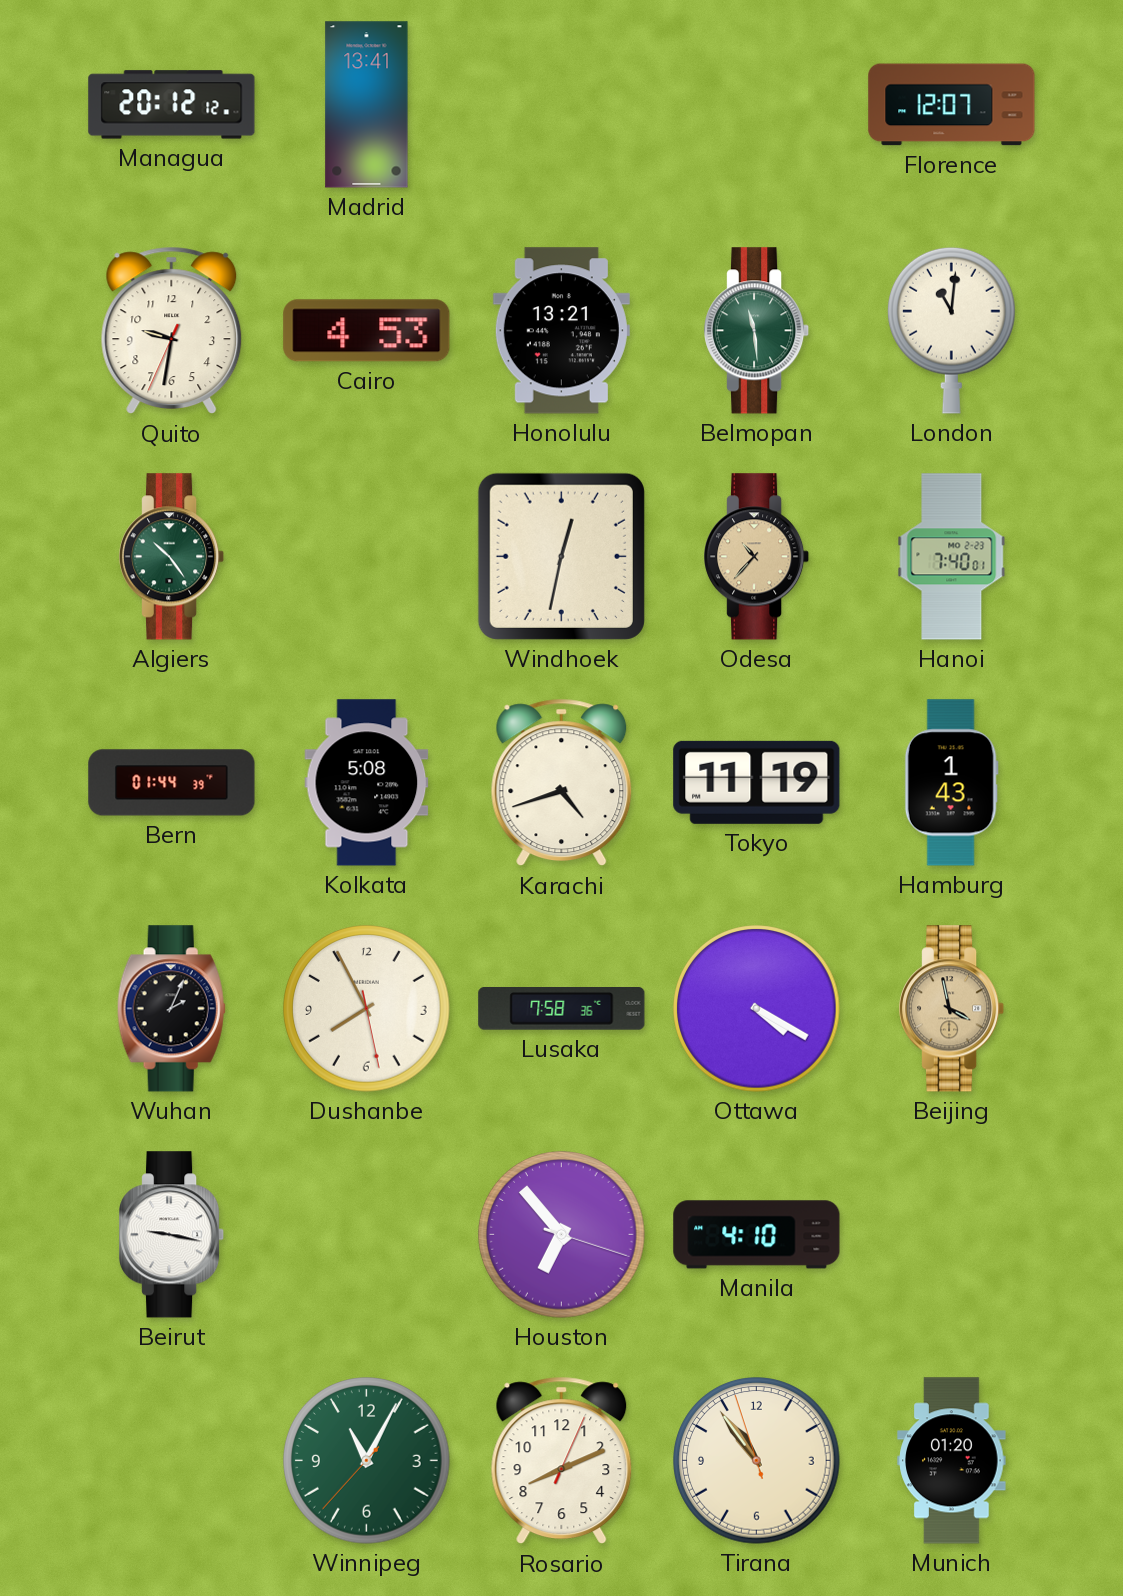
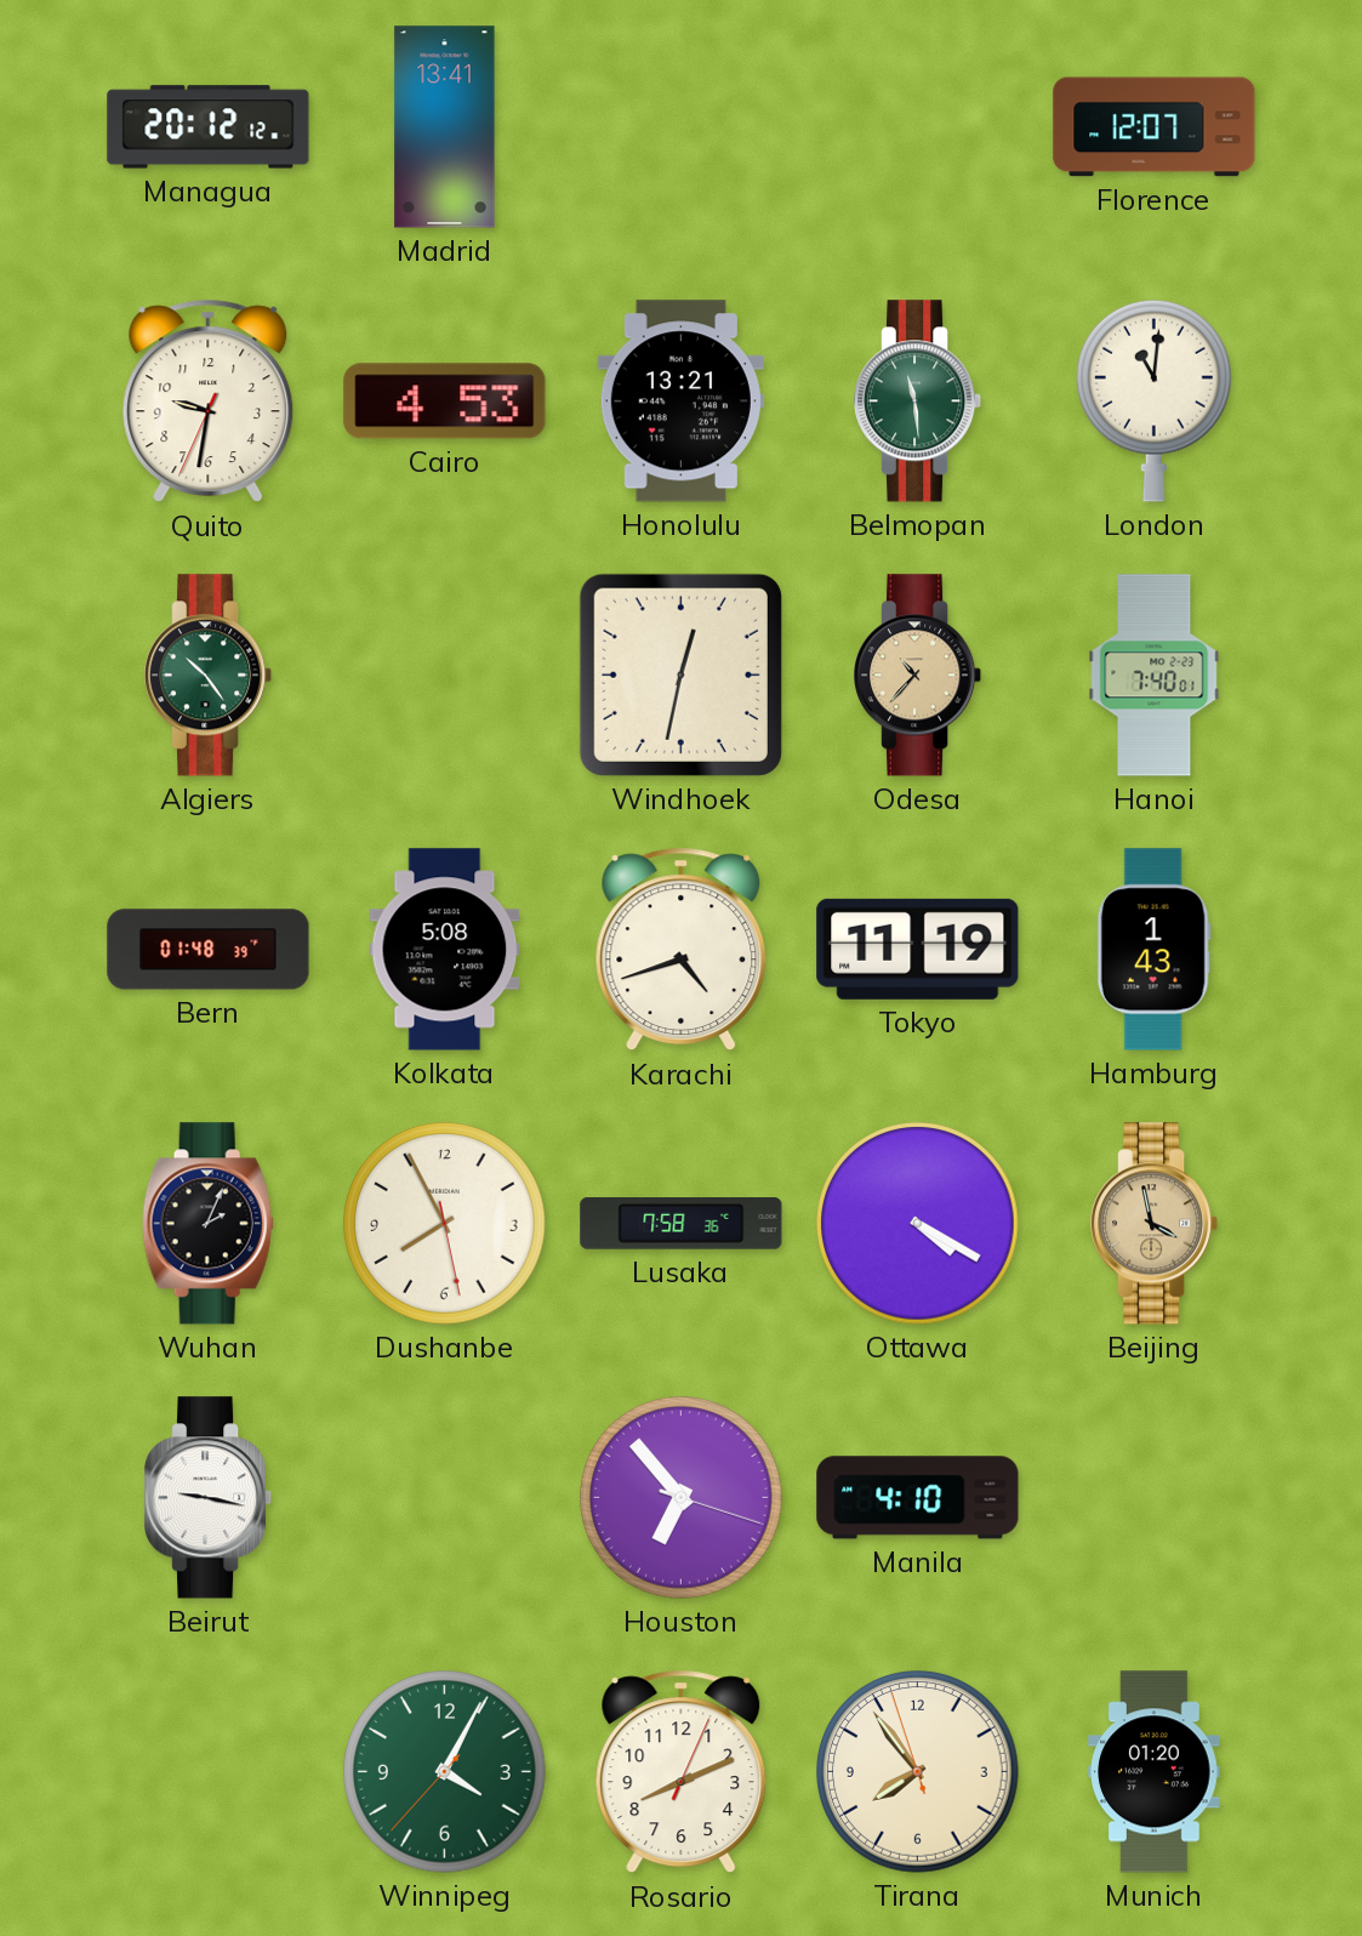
Bern: 01:44 -> 01:48
Winnipeg: 11:04 -> 4:04
Tirana: 10:53 -> 7:53
